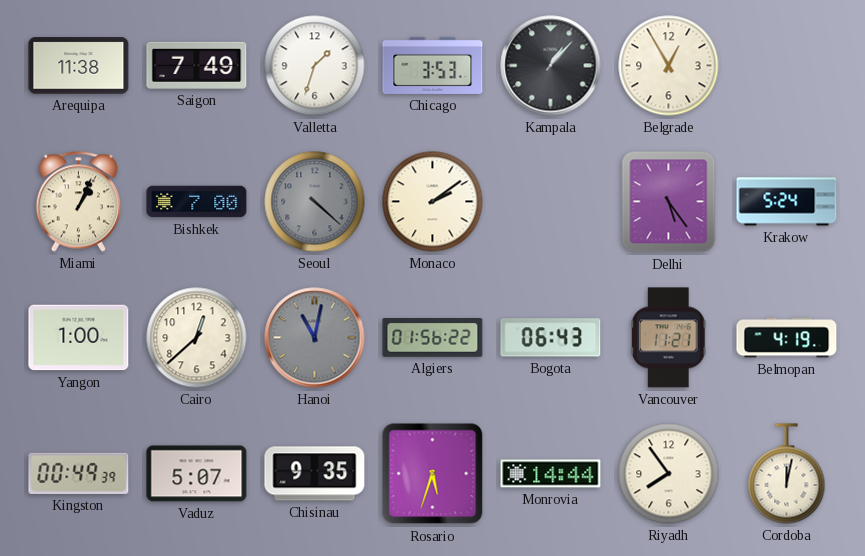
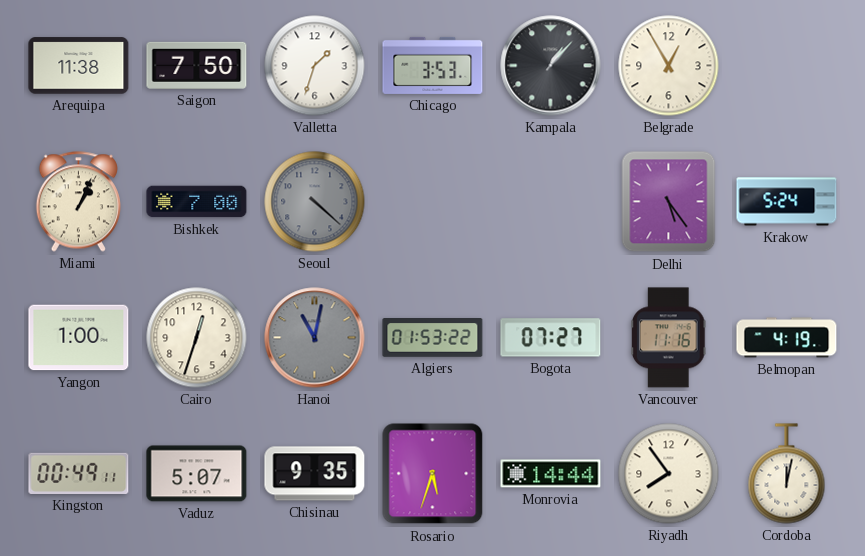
Saigon: 7:49 -> 7:50
Monaco: 2:09 -> none
Cairo: 12:38 -> 12:33
Algiers: 01:56 -> 01:53
Bogota: 06:43 -> 07:27
Vancouver: 11:21 -> 11:16
Kingston: 00:49:39 -> 00:49:11
